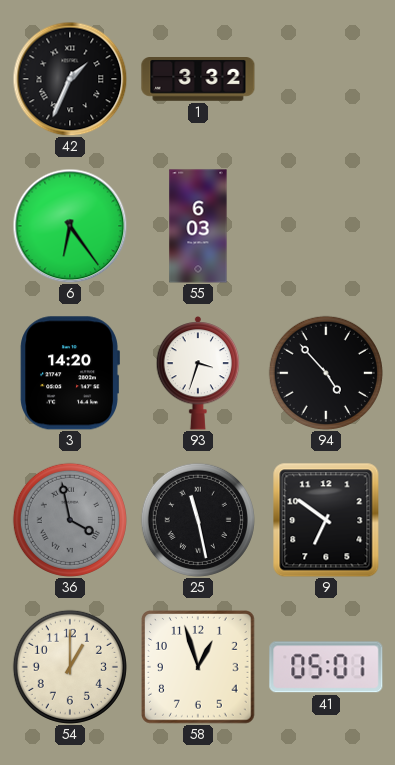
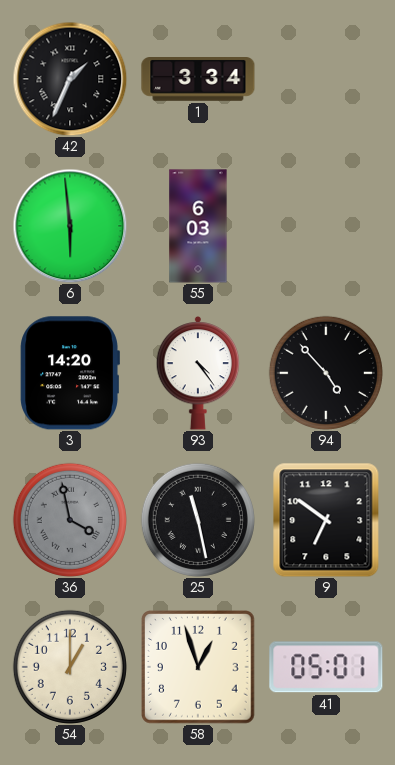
1: 3:32 -> 3:34
6: 6:24 -> 5:59
93: 3:33 -> 4:24
